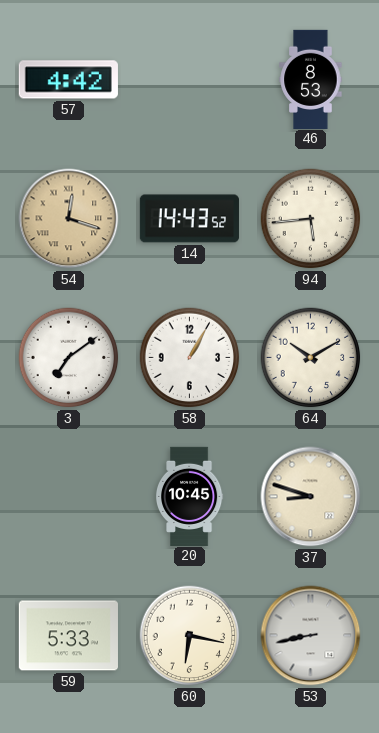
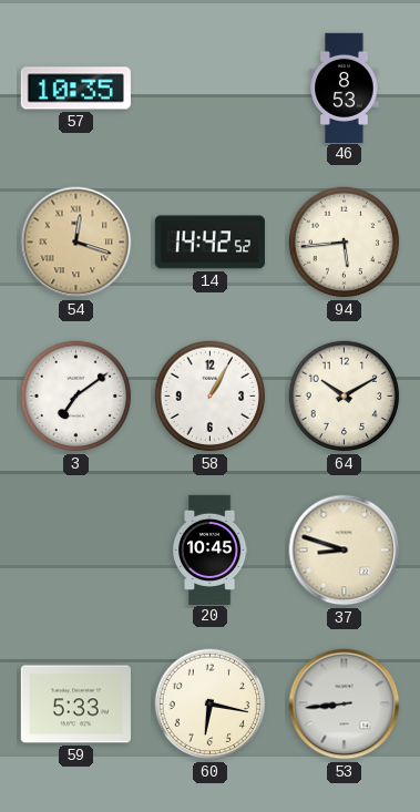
57: 4:42 -> 10:35
14: 14:43 -> 14:42
53: 8:43 -> 8:44
